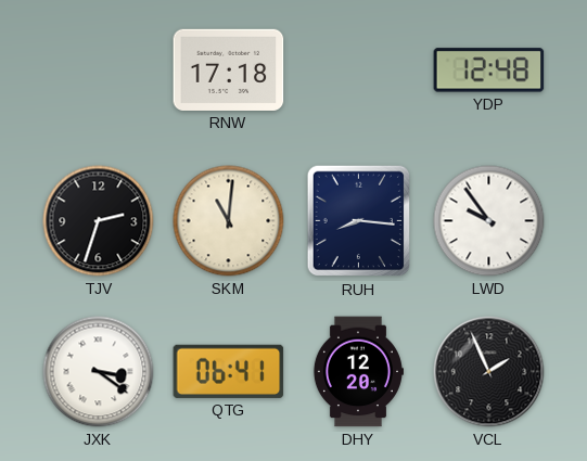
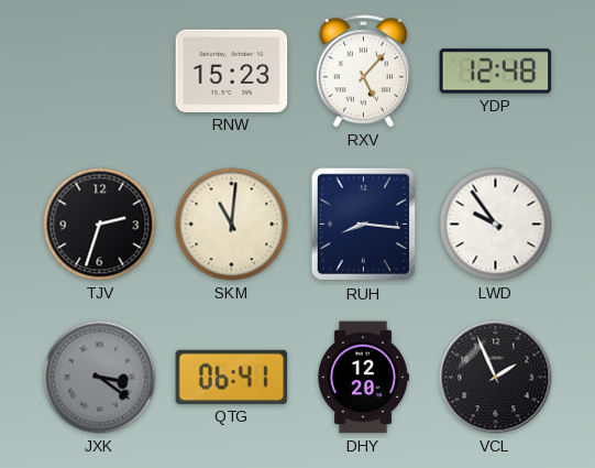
RNW: 17:18 -> 15:23
RXV: none -> 5:07
JXK dial: white -> grey
